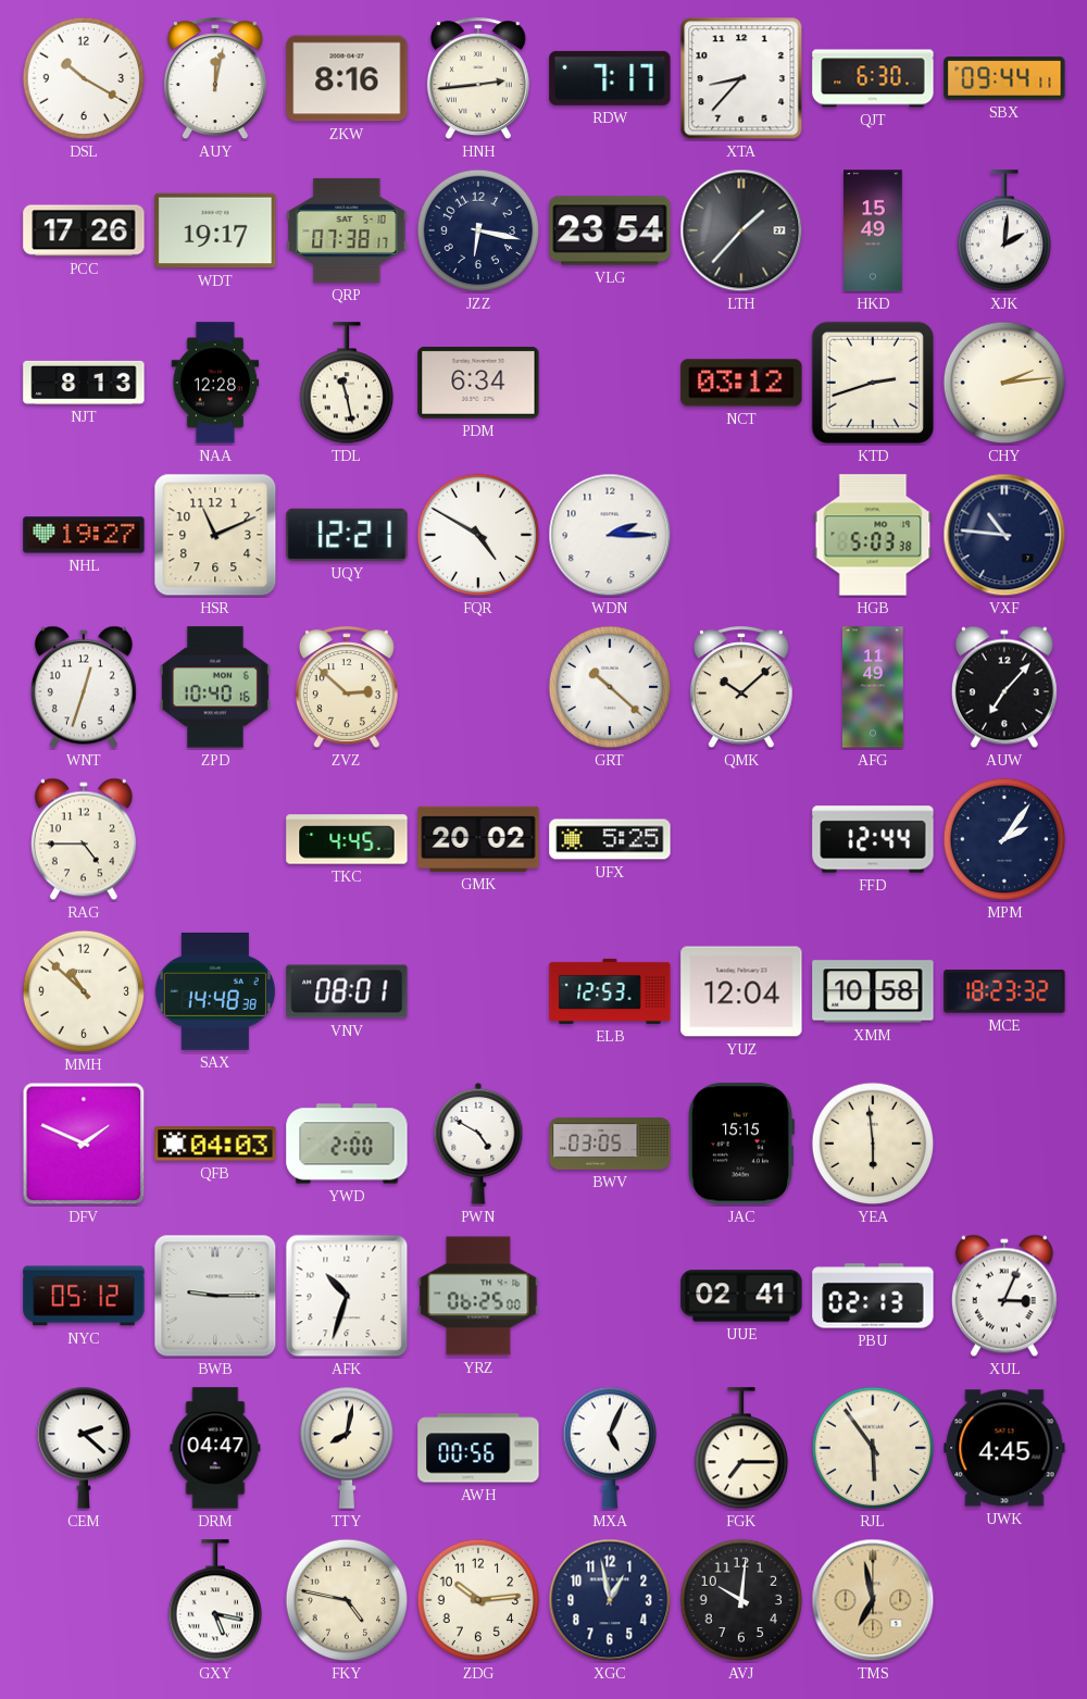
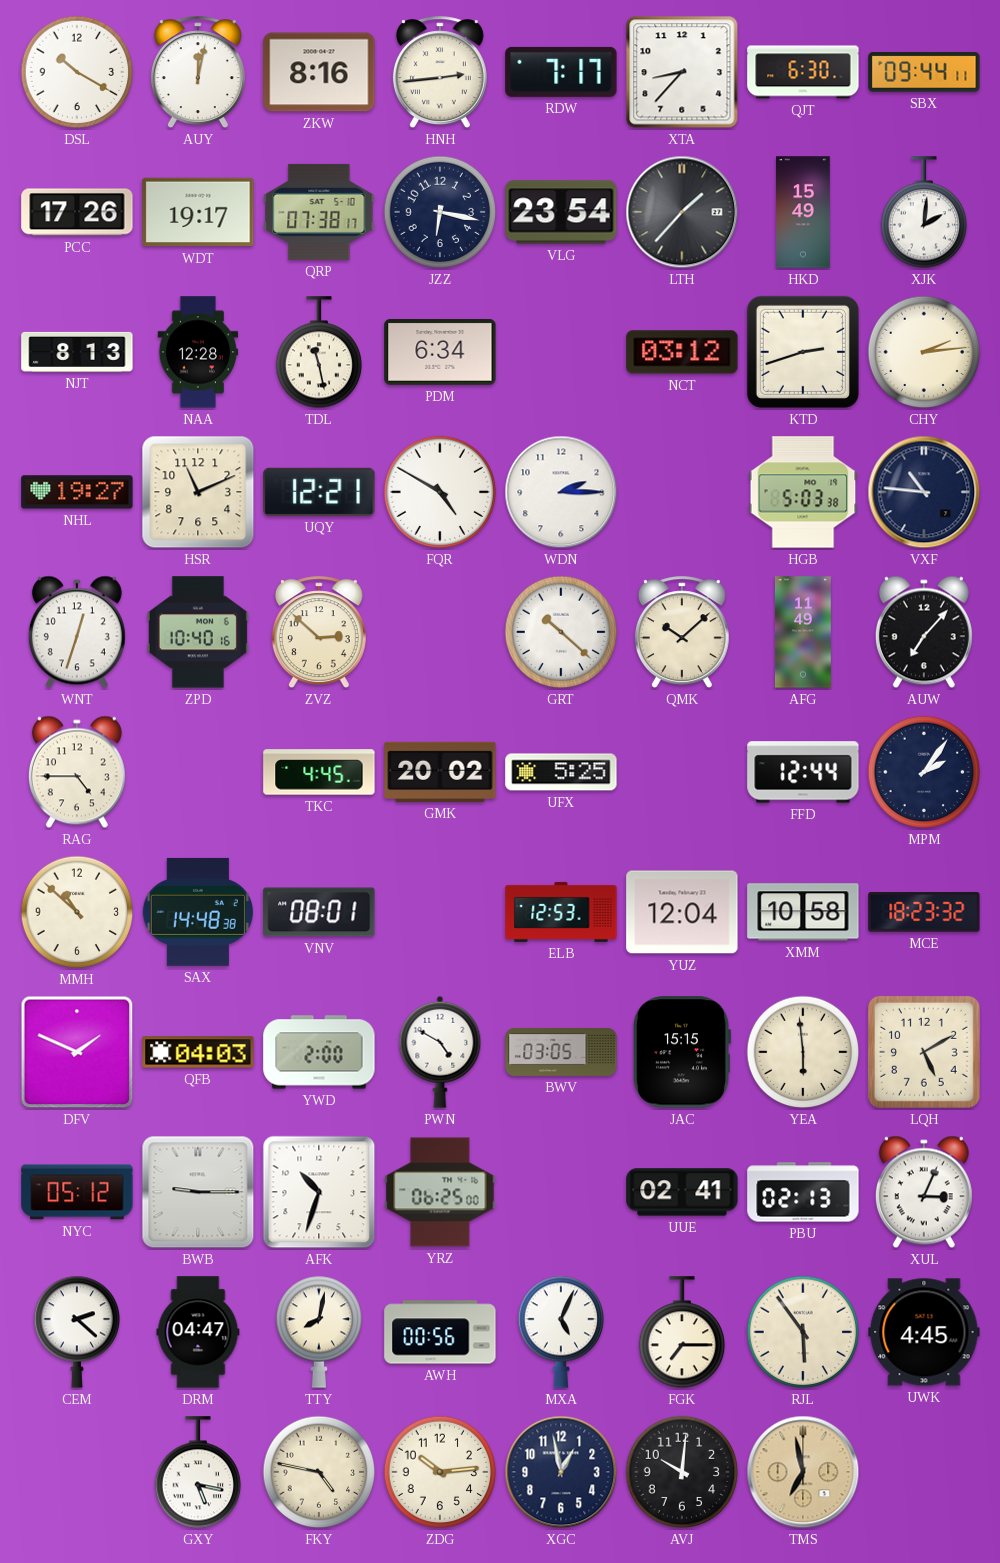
LQH: none -> 5:10
